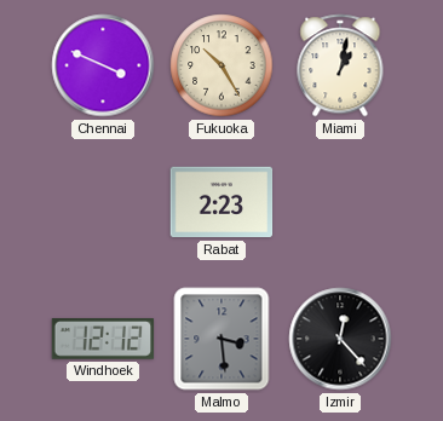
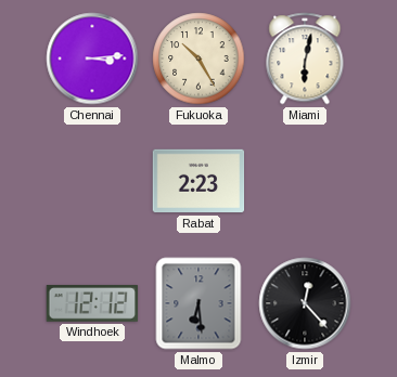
Chennai: 3:49 -> 3:14
Miami: 1:02 -> 6:02
Malmo: 3:29 -> 6:29
